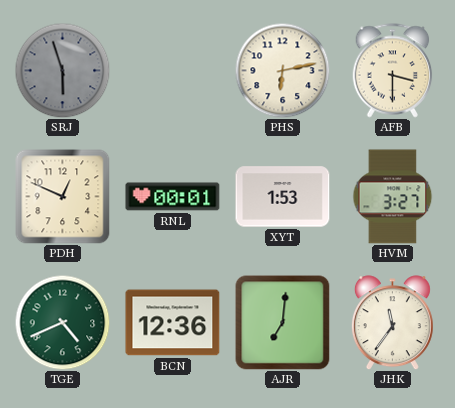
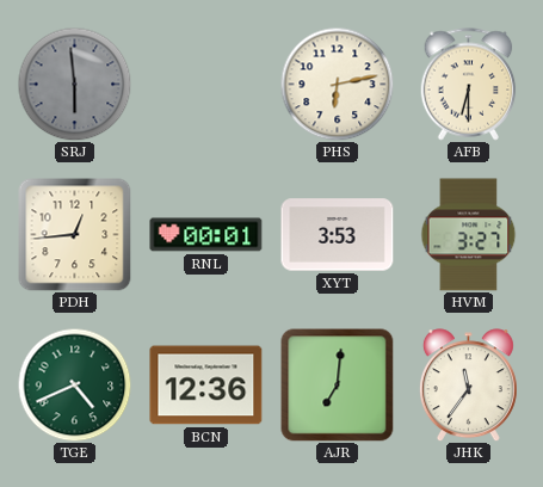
SRJ: 5:57 -> 5:59
AFB: 3:30 -> 6:30
PDH: 12:49 -> 12:44
XYT: 1:53 -> 3:53
